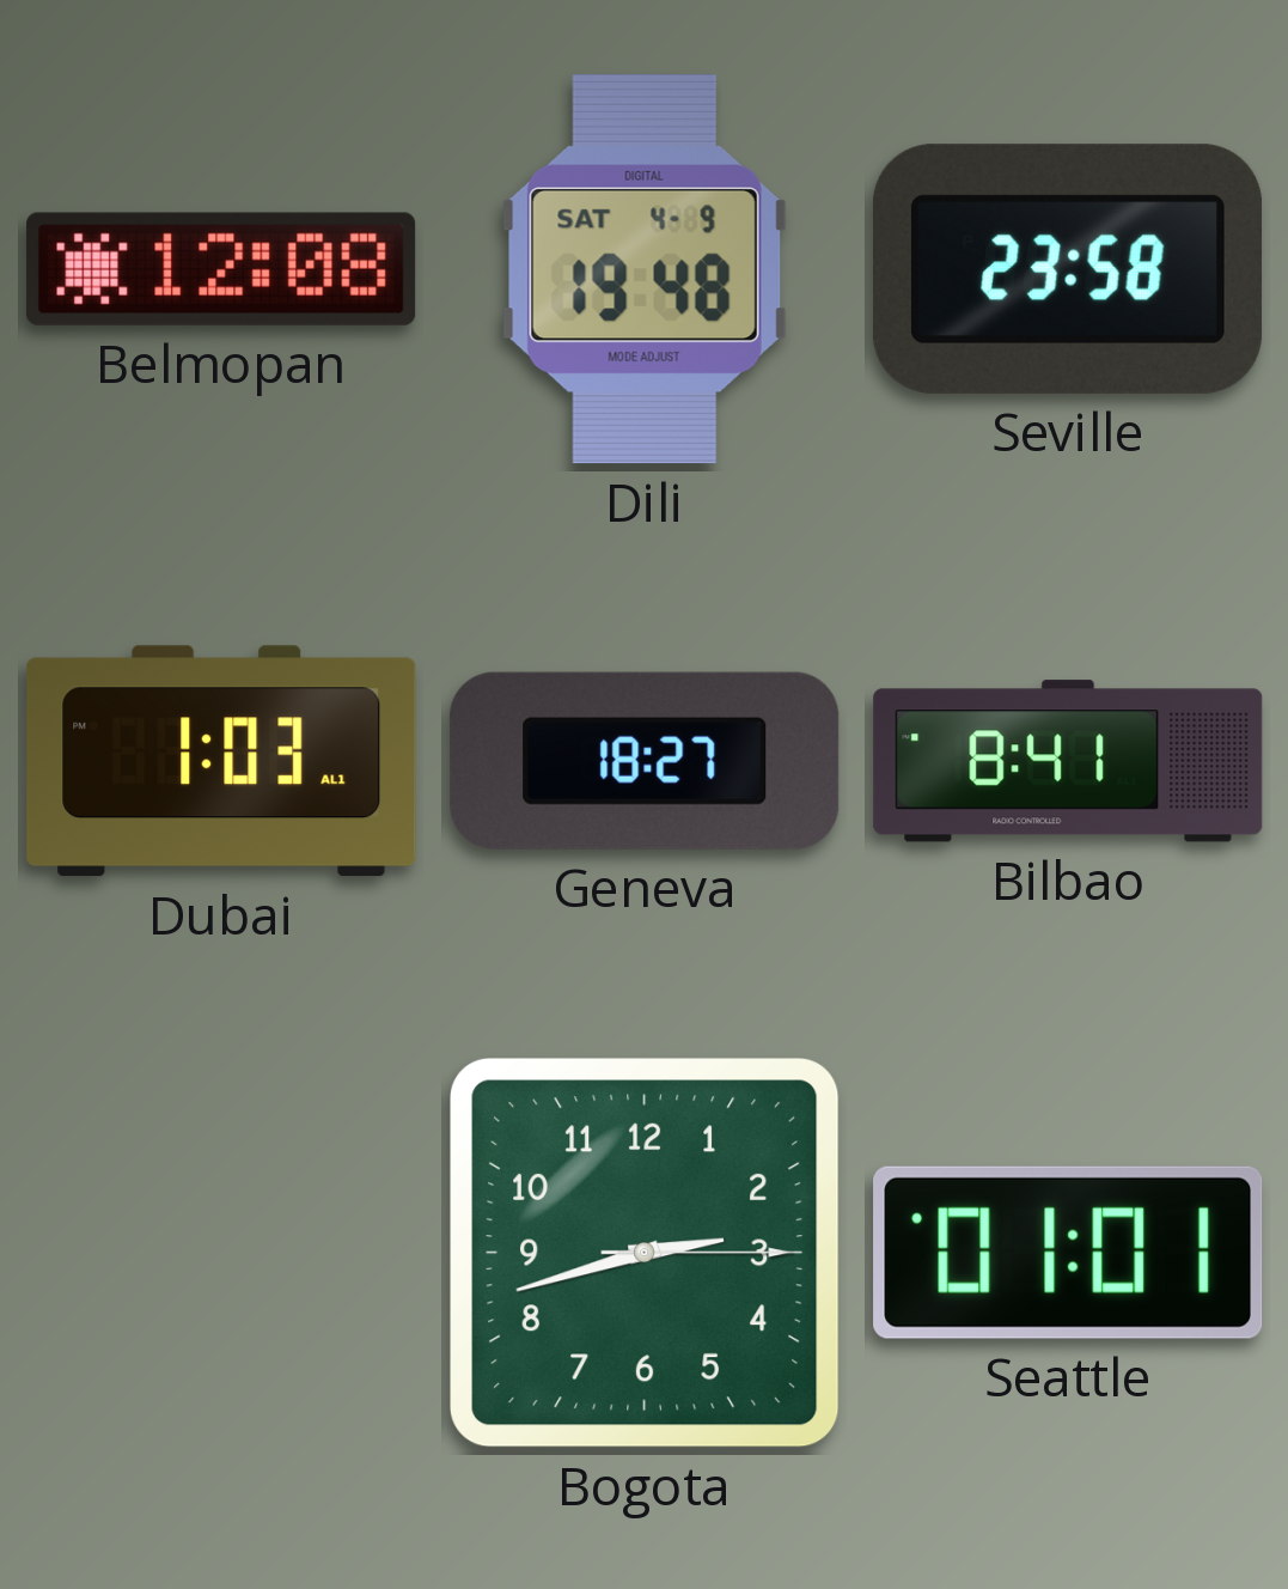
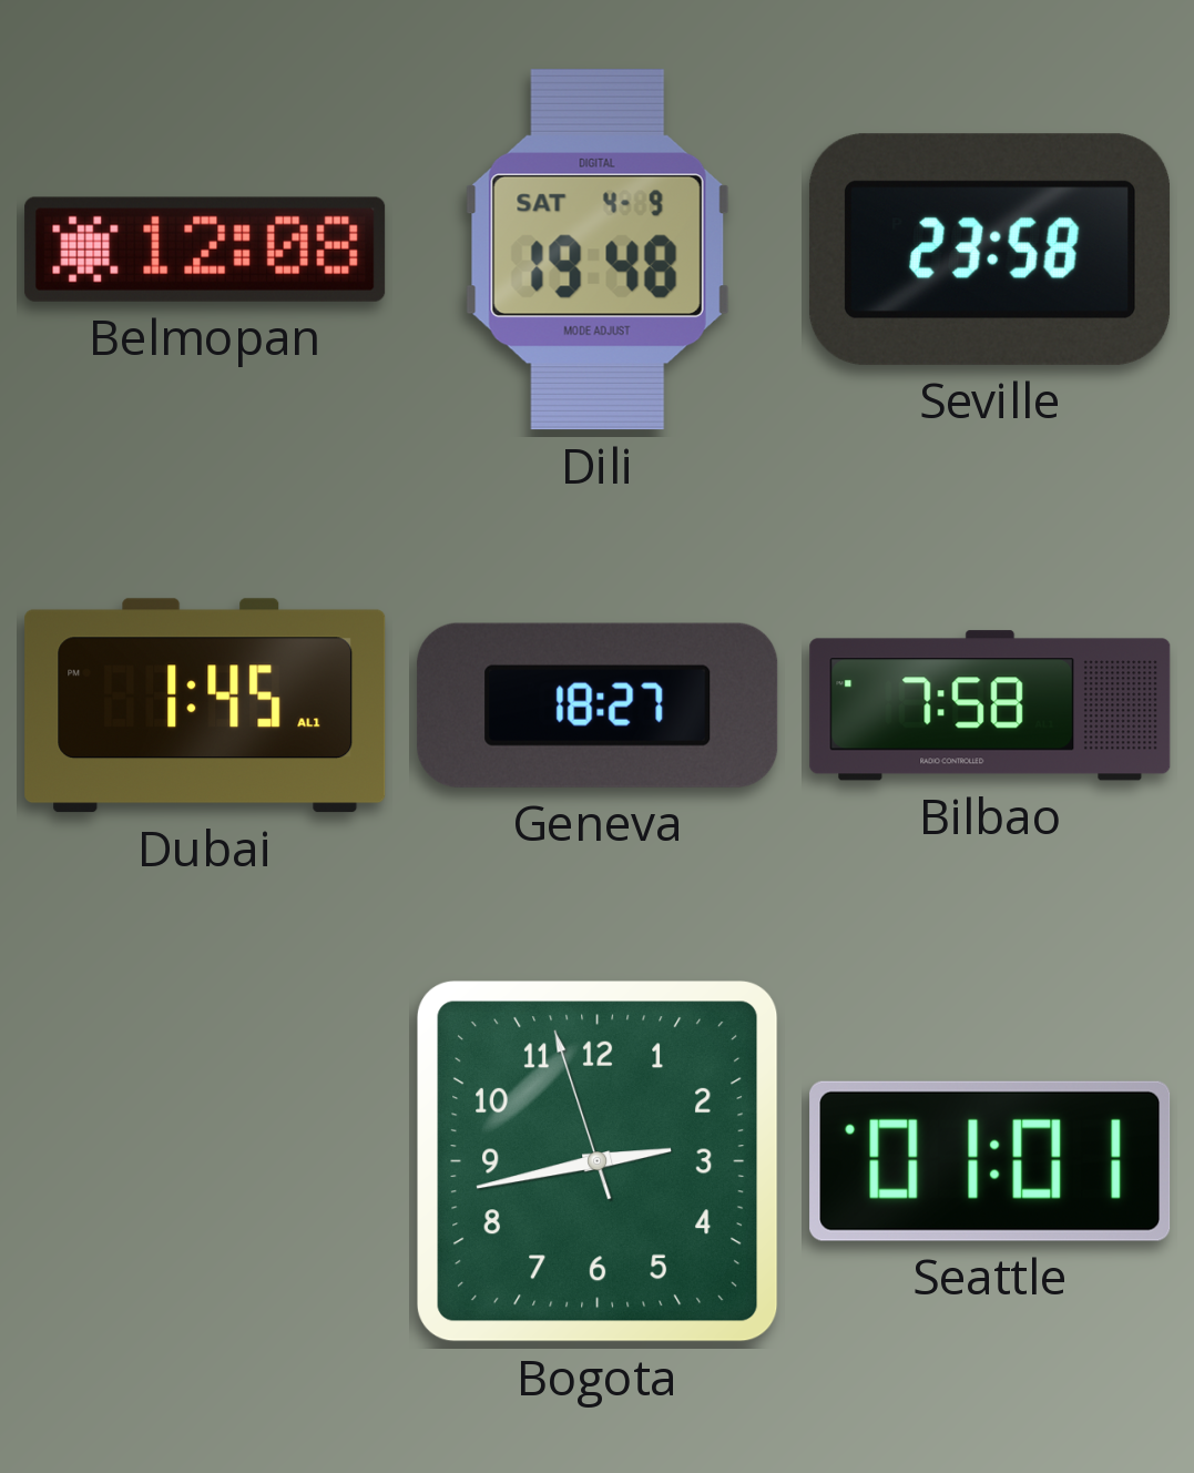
Dubai: 1:03 -> 1:45
Bilbao: 8:41 -> 7:58
Bogota: 2:42:15 -> 2:42:57
